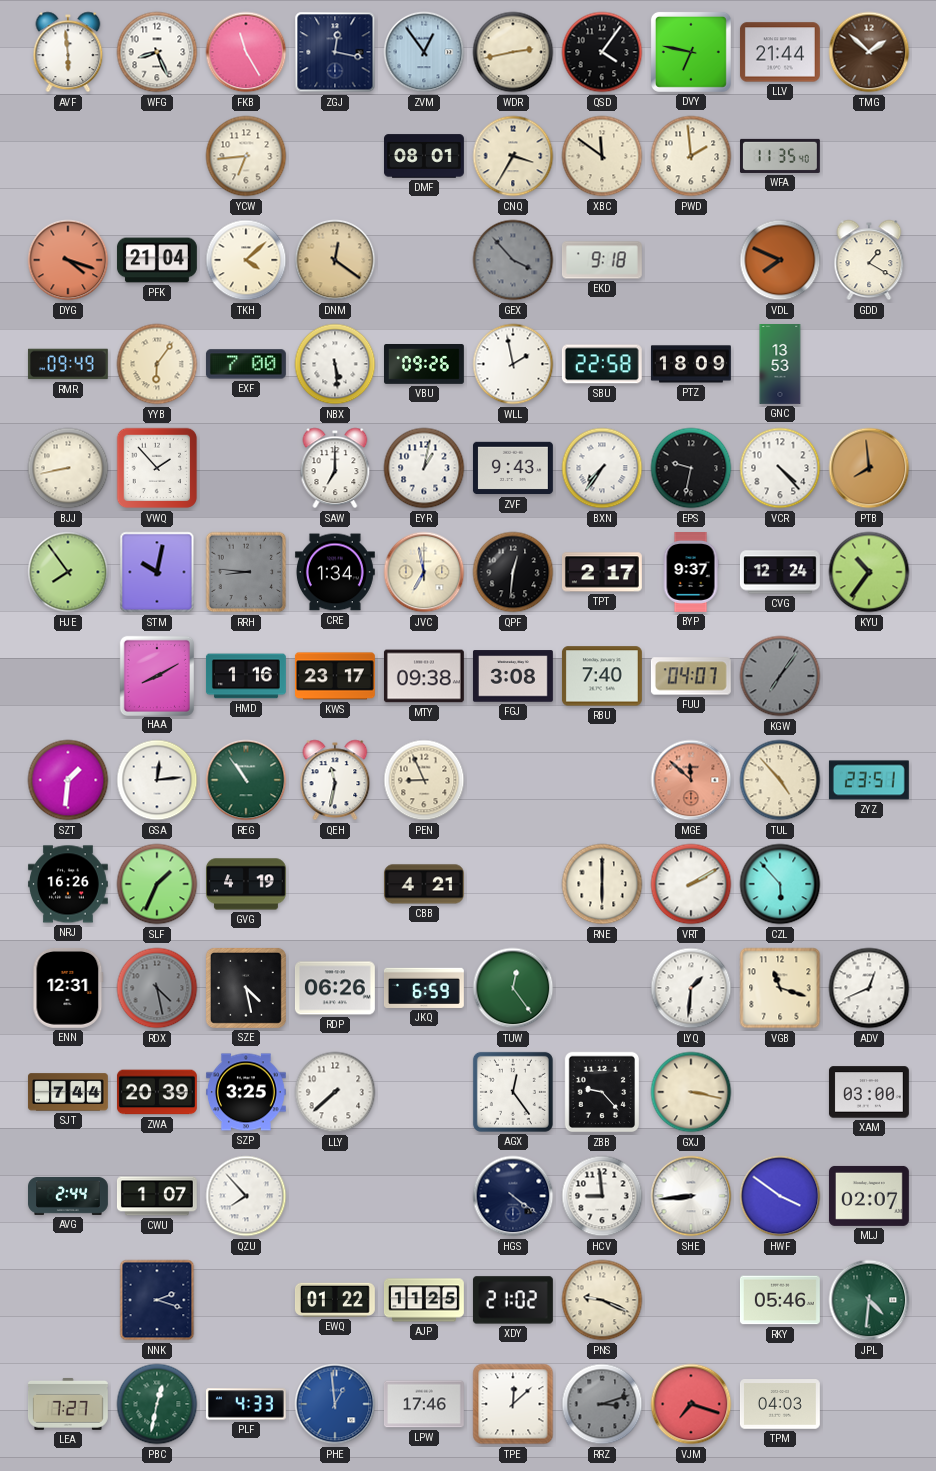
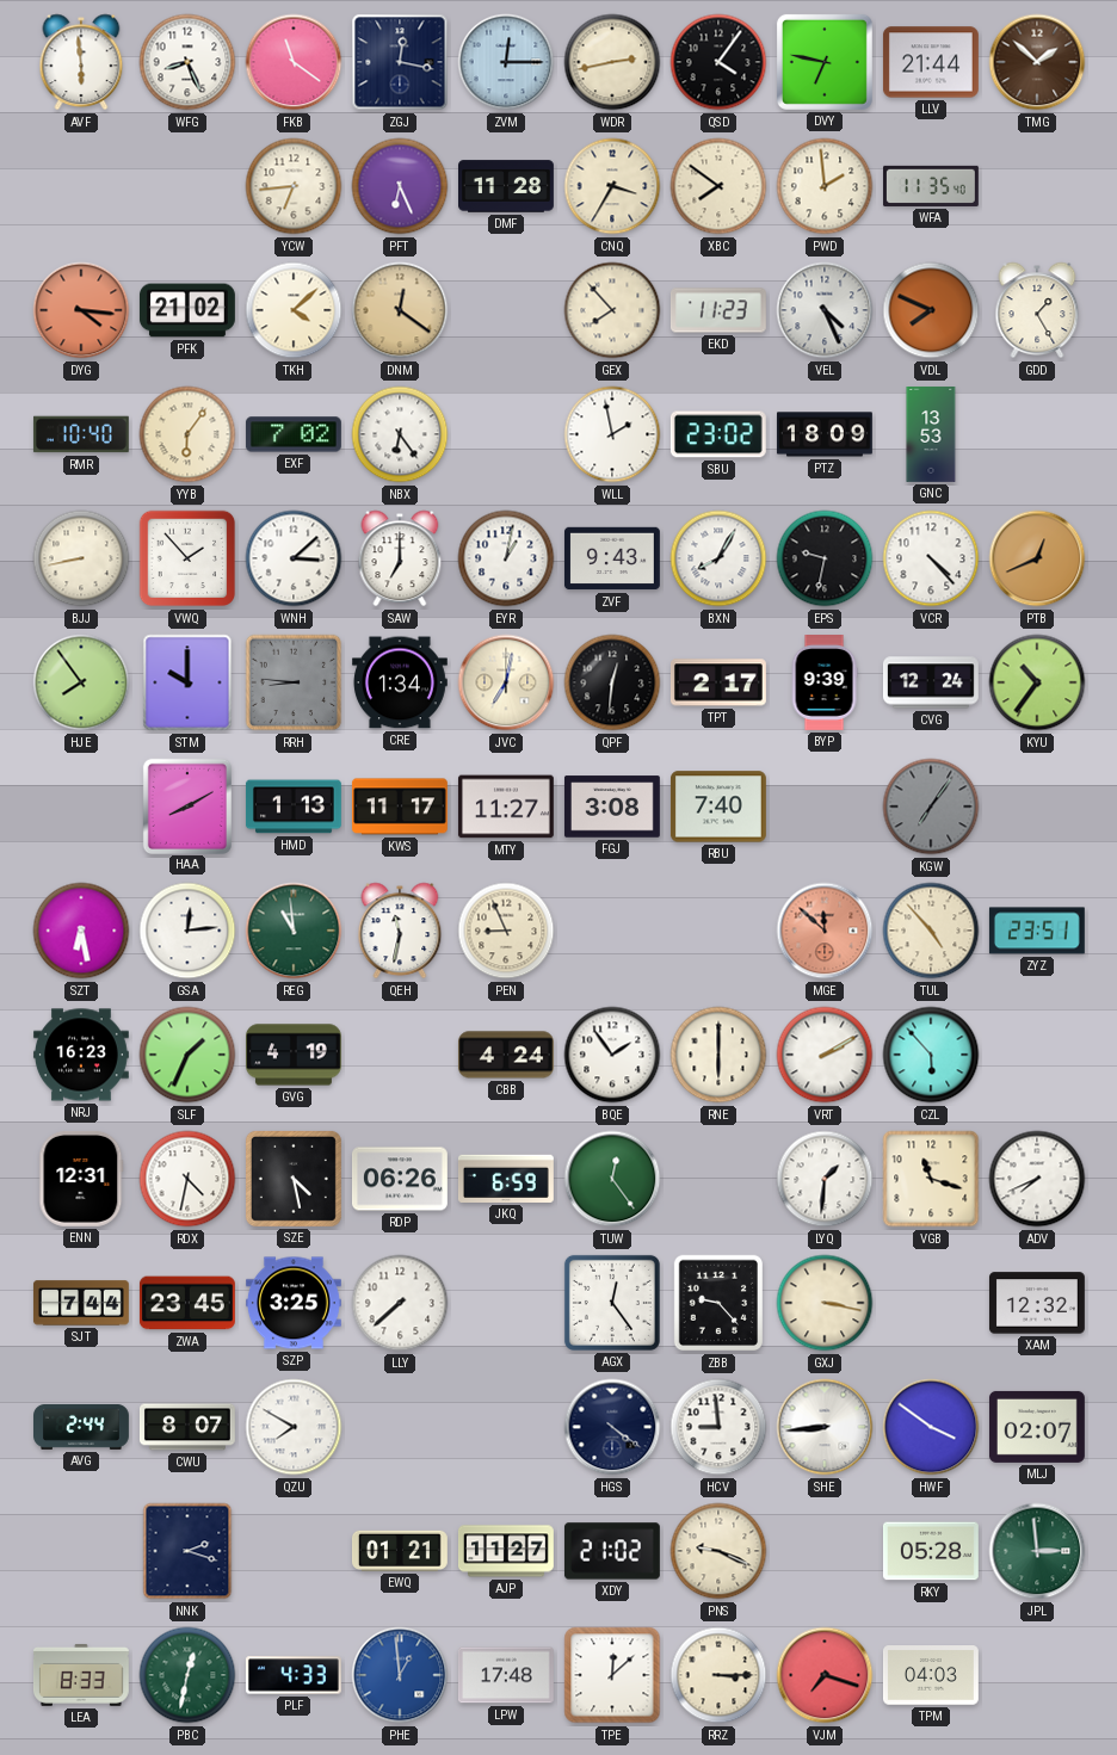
FKB: 11:25 -> 11:21
ZVM: 12:54 -> 12:15
PFT: none -> 6:26
DMF: 08:01 -> 11:28
XBC: 11:51 -> 7:51
DYG: 4:18 -> 4:16
PFK: 21:04 -> 21:02
GEX: 3:53 -> 7:53
GEX dial: grey -> cream
EKD: 9:18 -> 11:23
VEL: none -> 4:26
GDD: 1:20 -> 1:25
RMR: 09:49 -> 10:40
EXF: 7:00 -> 7:02
NBX: 5:29 -> 6:24
VBU: 09:26 -> none
SBU: 22:58 -> 23:02
WNH: none -> 3:08
BXN: 7:36 -> 8:05
PTB: 7:59 -> 12:41
STM: 10:02 -> 10:00
JVC: 6:58 -> 7:02
BYP: 9:37 -> 9:39
HMD: 1:16 -> 1:13
KWS: 23:17 -> 11:17
MTY: 09:38 -> 11:27
FUU: 04:07 -> none
SZT: 1:31 -> 6:28
REG: 10:54 -> 10:59
NRJ: 16:26 -> 16:23
CBB: 4:21 -> 4:24
BQE: none -> 1:54
RDX: 4:28 -> 4:32
RDX dial: grey -> white
ADV: 12:41 -> 7:41
ZWA: 20:39 -> 23:45
XAM: 03:00 -> 12:32
CWU: 1:07 -> 8:07
QZU: 7:53 -> 7:50
EWQ: 01:22 -> 01:21
AJP: 11:25 -> 11:27
RKY: 05:46 -> 05:28
JPL: 4:31 -> 2:59
LEA: 7:27 -> 8:33
LPW: 17:46 -> 17:48
RRZ: 3:12 -> 3:15
RRZ dial: grey -> cream
